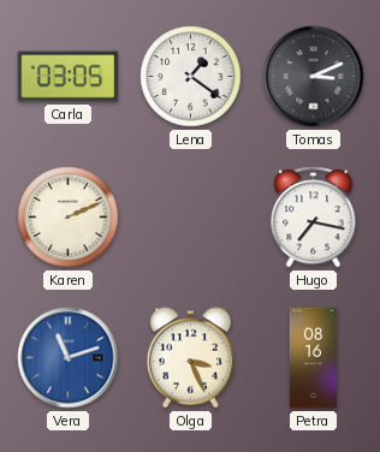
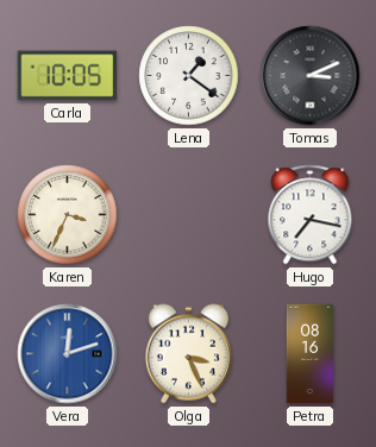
Carla: 03:05 -> 10:05
Karen: 2:11 -> 3:34
Vera: 11:12 -> 12:12
